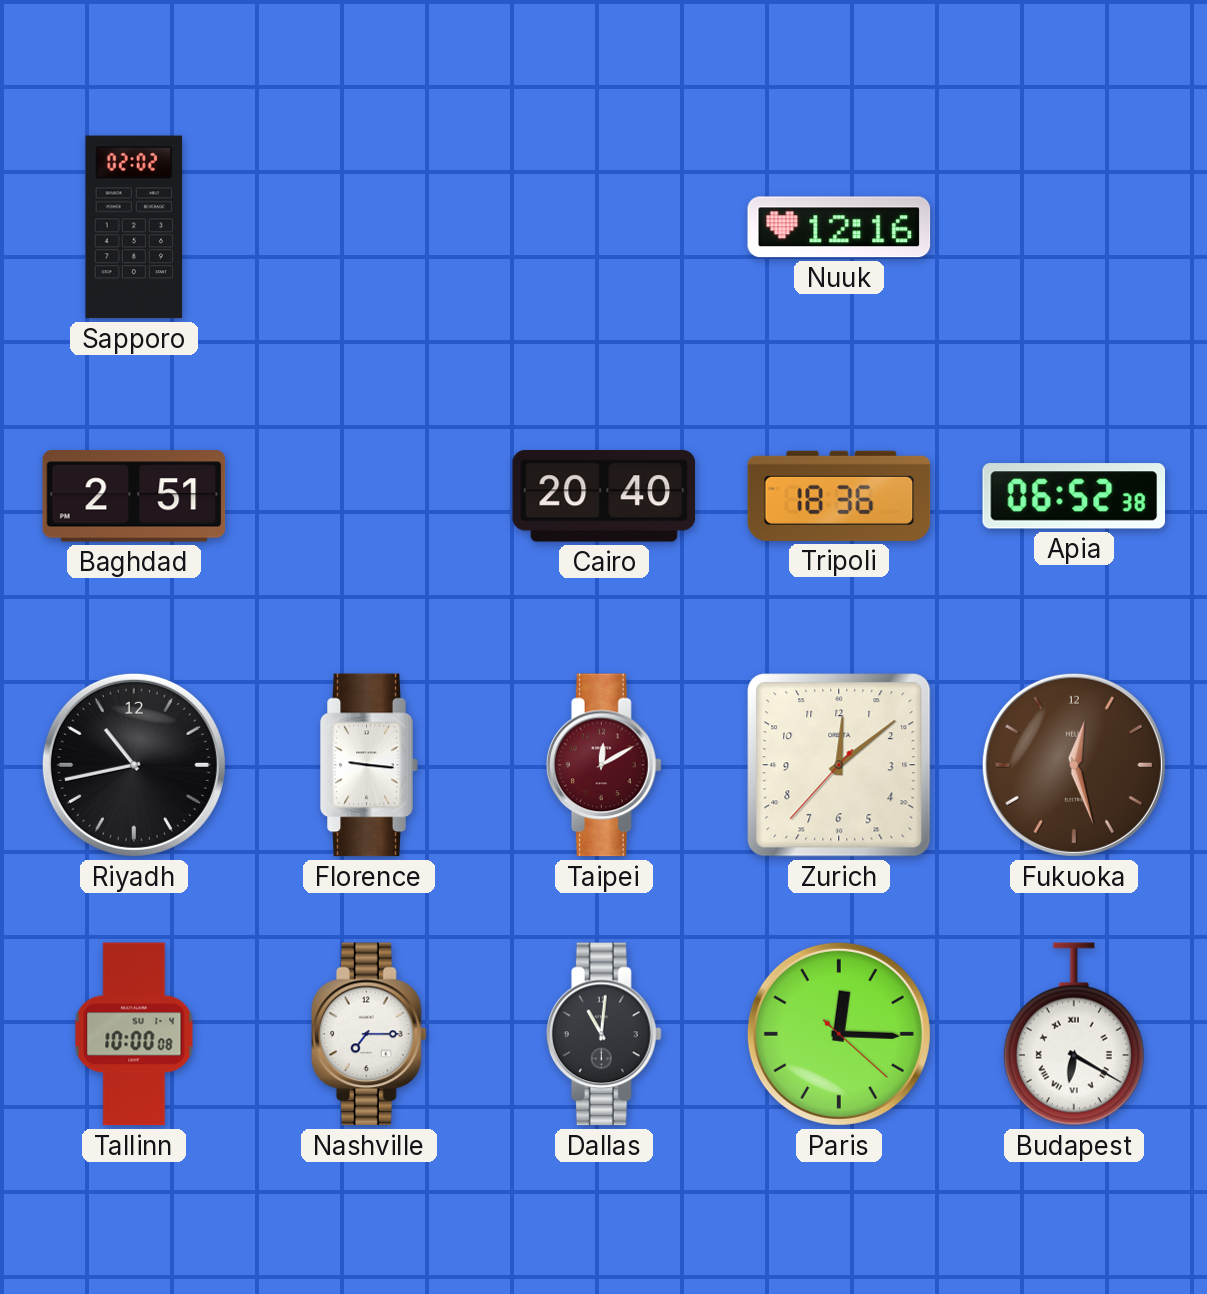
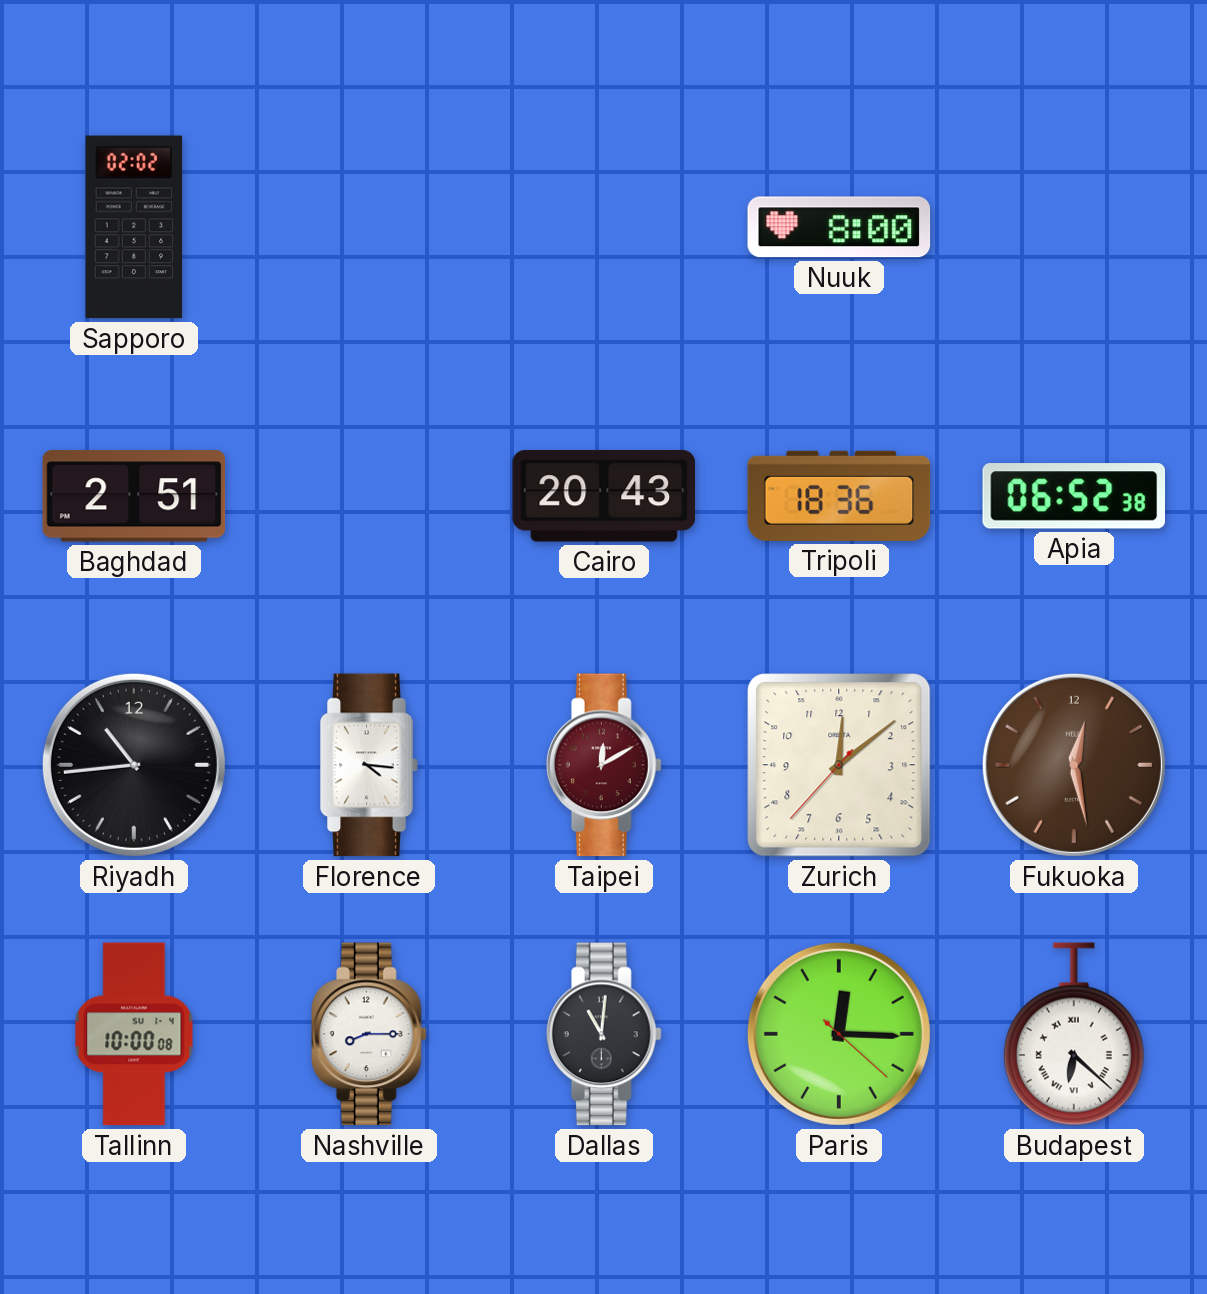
Nuuk: 12:16 -> 8:00
Cairo: 20:40 -> 20:43
Riyadh: 10:43 -> 10:44
Florence: 9:16 -> 4:16
Fukuoka: 12:27 -> 12:28
Nashville: 7:15 -> 8:15
Budapest: 6:20 -> 6:22
